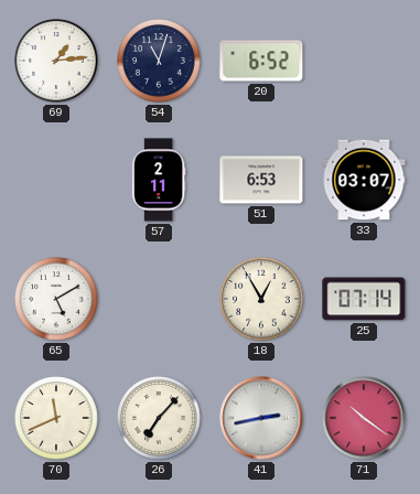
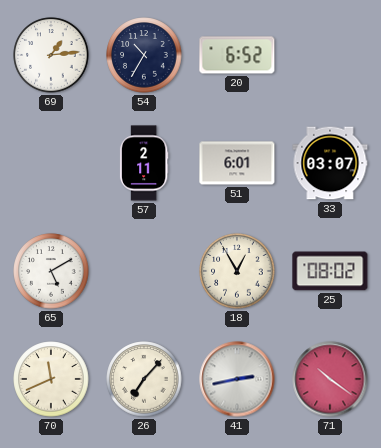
54: 11:03 -> 10:35
51: 6:53 -> 6:01
25: 07:14 -> 08:02
